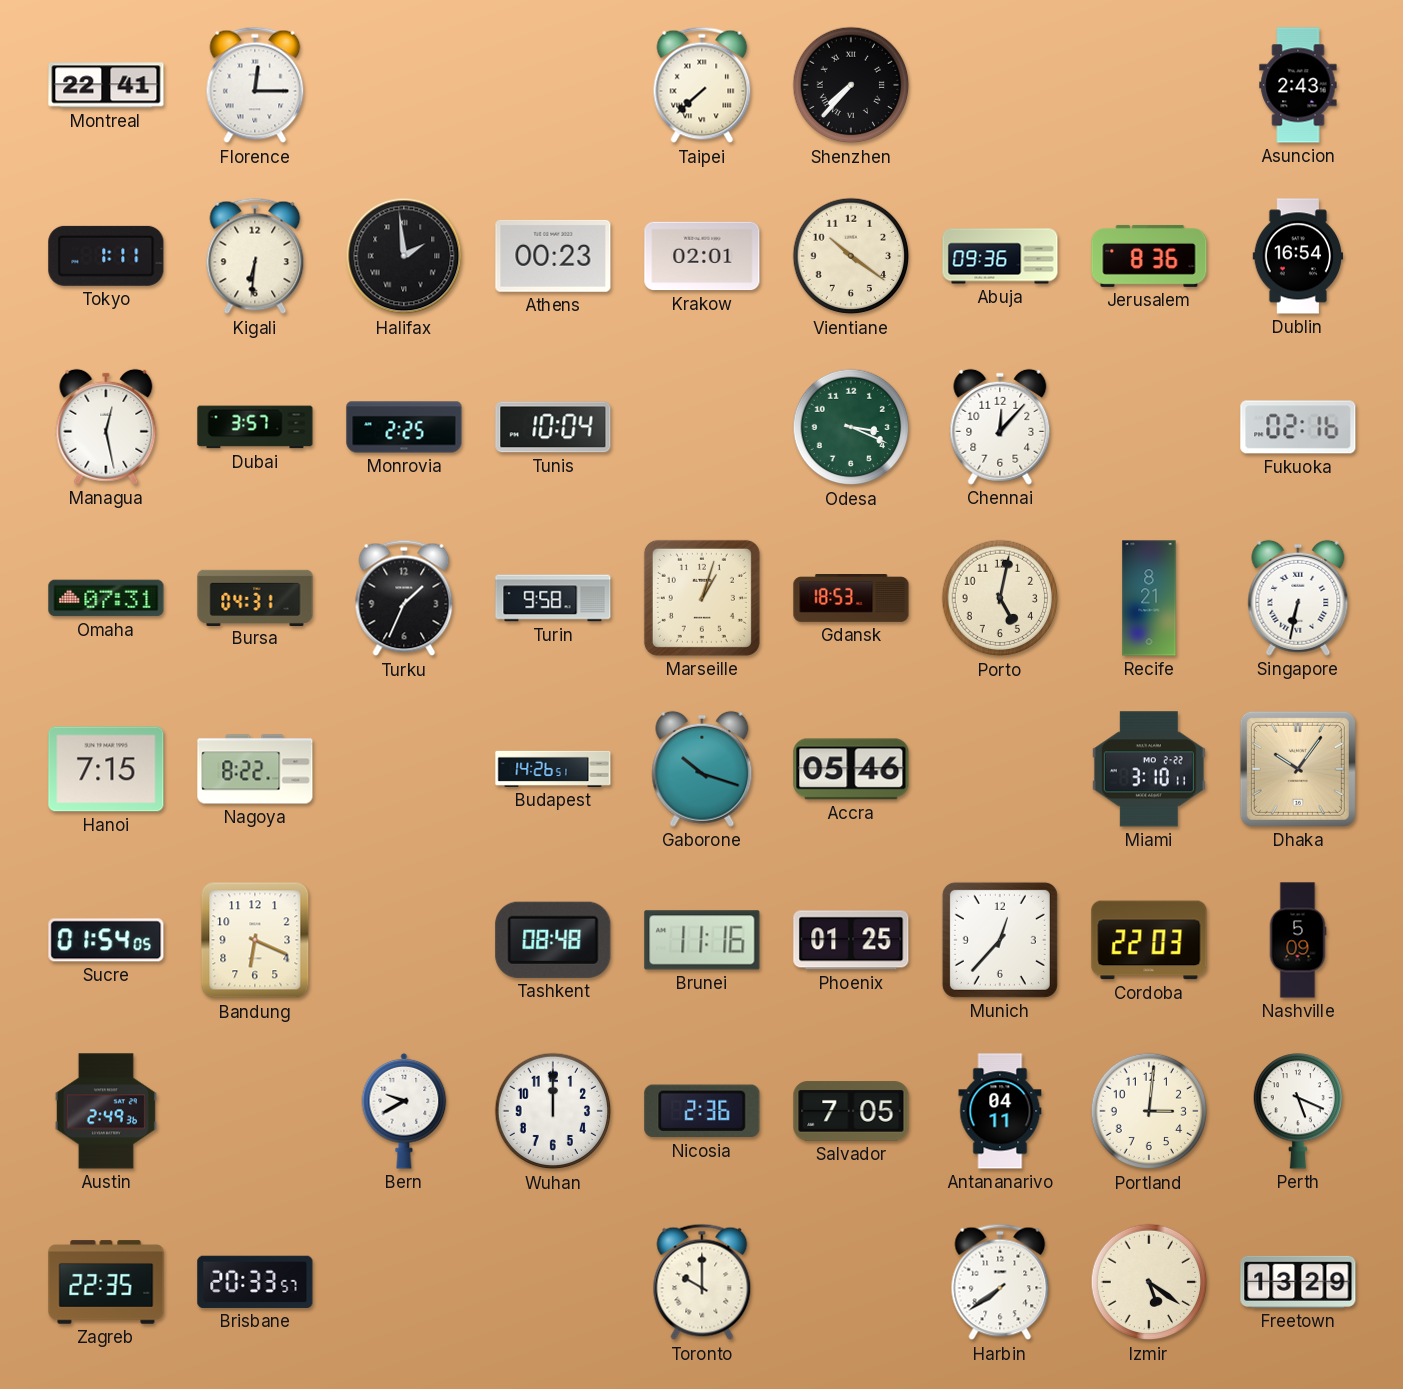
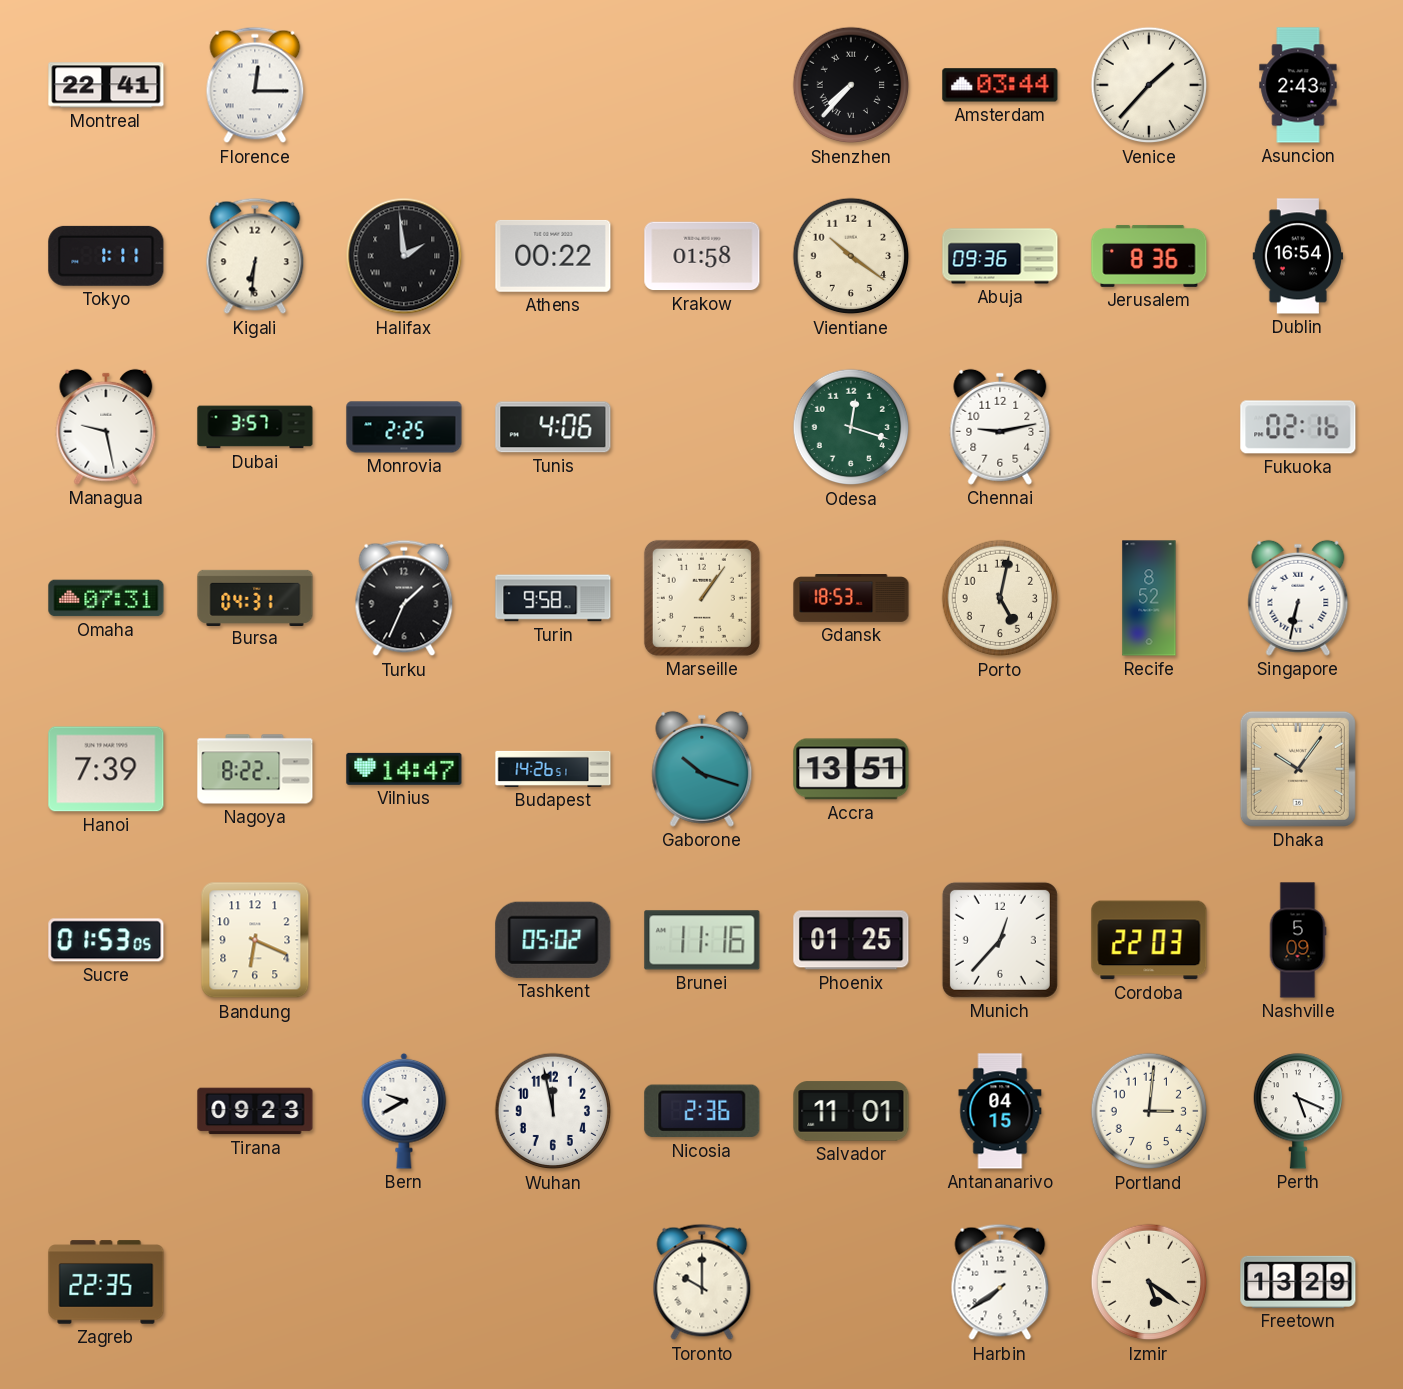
Taipei: 7:38 -> none
Amsterdam: none -> 03:44
Venice: none -> 1:37
Athens: 00:23 -> 00:22
Krakow: 02:01 -> 01:58
Managua: 12:28 -> 9:28
Tunis: 10:04 -> 4:06
Odesa: 3:19 -> 12:18
Chennai: 12:07 -> 9:13
Marseille: 1:03 -> 1:06
Recife: 8:21 -> 8:52
Hanoi: 7:15 -> 7:39
Vilnius: none -> 14:47
Accra: 05:46 -> 13:51
Miami: 3:10 -> none
Sucre: 01:54 -> 01:53
Tashkent: 08:48 -> 05:02
Austin: 2:49 -> none
Tirana: none -> 09:23
Wuhan: 12:00 -> 11:58
Salvador: 7:05 -> 11:01
Antananarivo: 04:11 -> 04:15
Brisbane: 20:33 -> none
